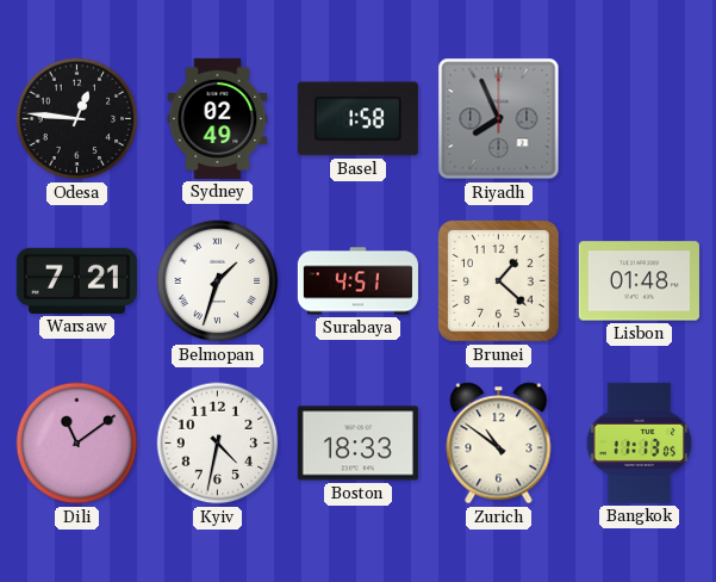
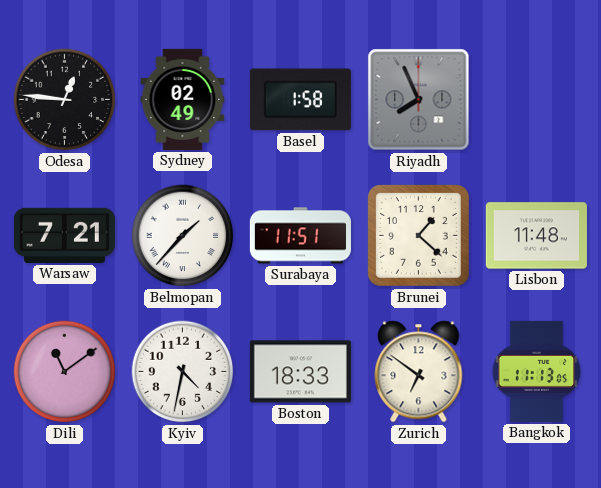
Belmopan: 1:33 -> 1:37
Surabaya: 4:51 -> 11:51
Lisbon: 01:48 -> 11:48
Zurich: 10:51 -> 6:51
